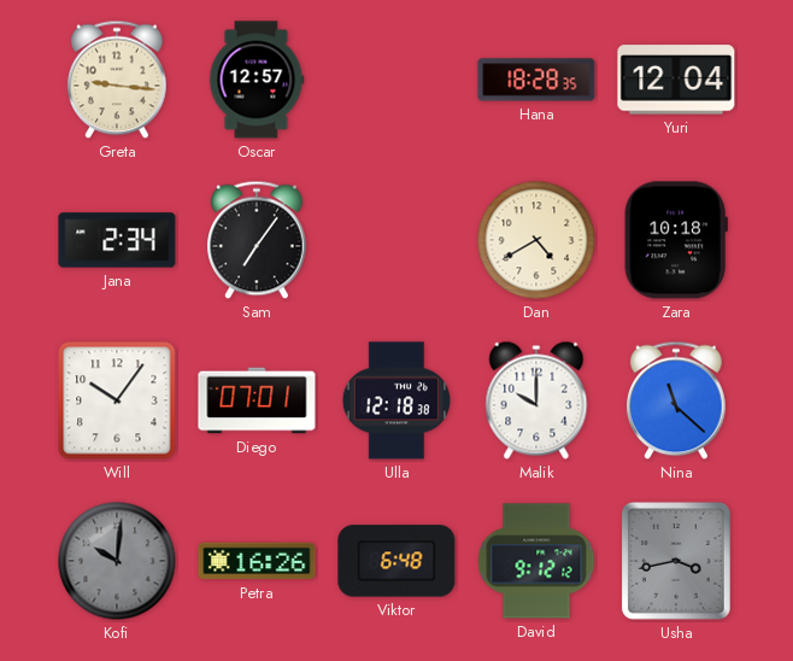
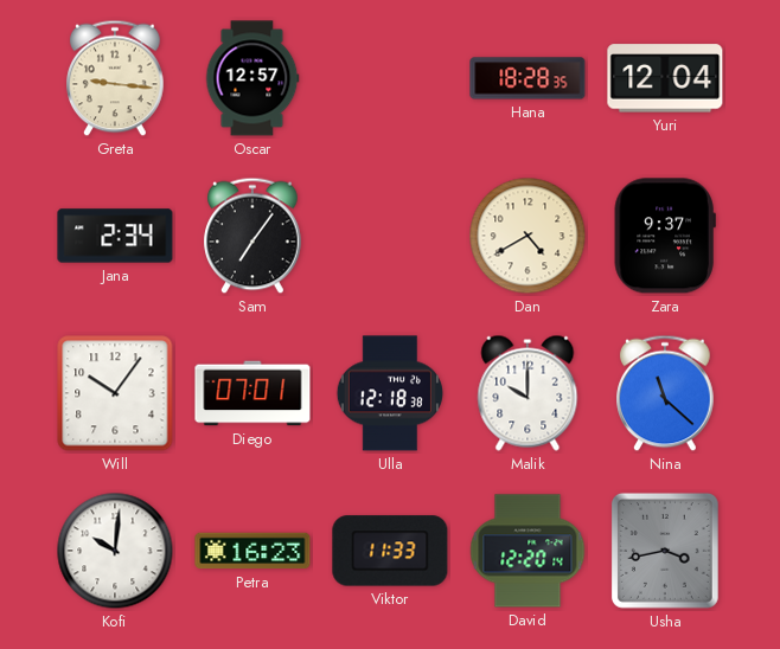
Zara: 10:18 -> 9:37
Kofi dial: grey -> white
Petra: 16:26 -> 16:23
Viktor: 6:48 -> 11:33
David: 9:12 -> 12:20
